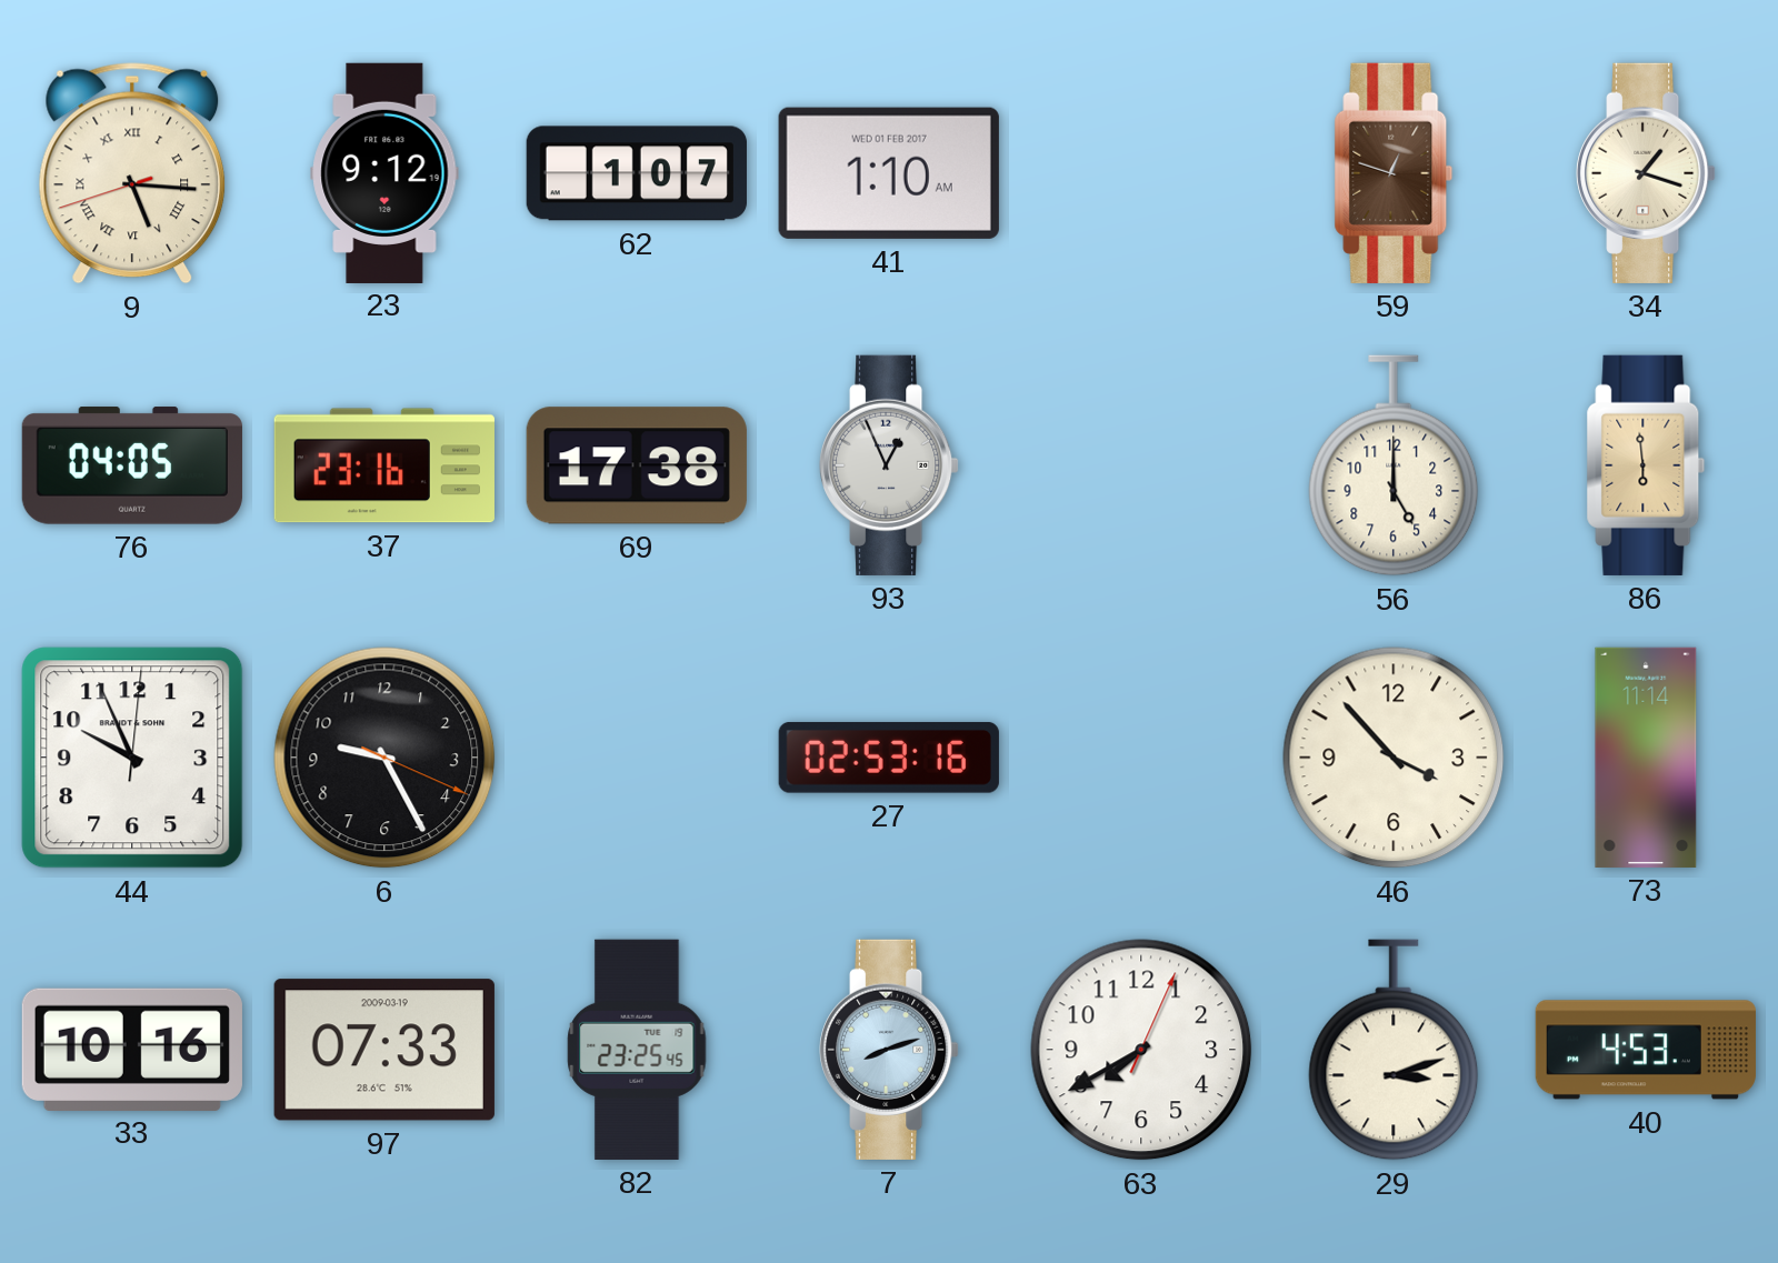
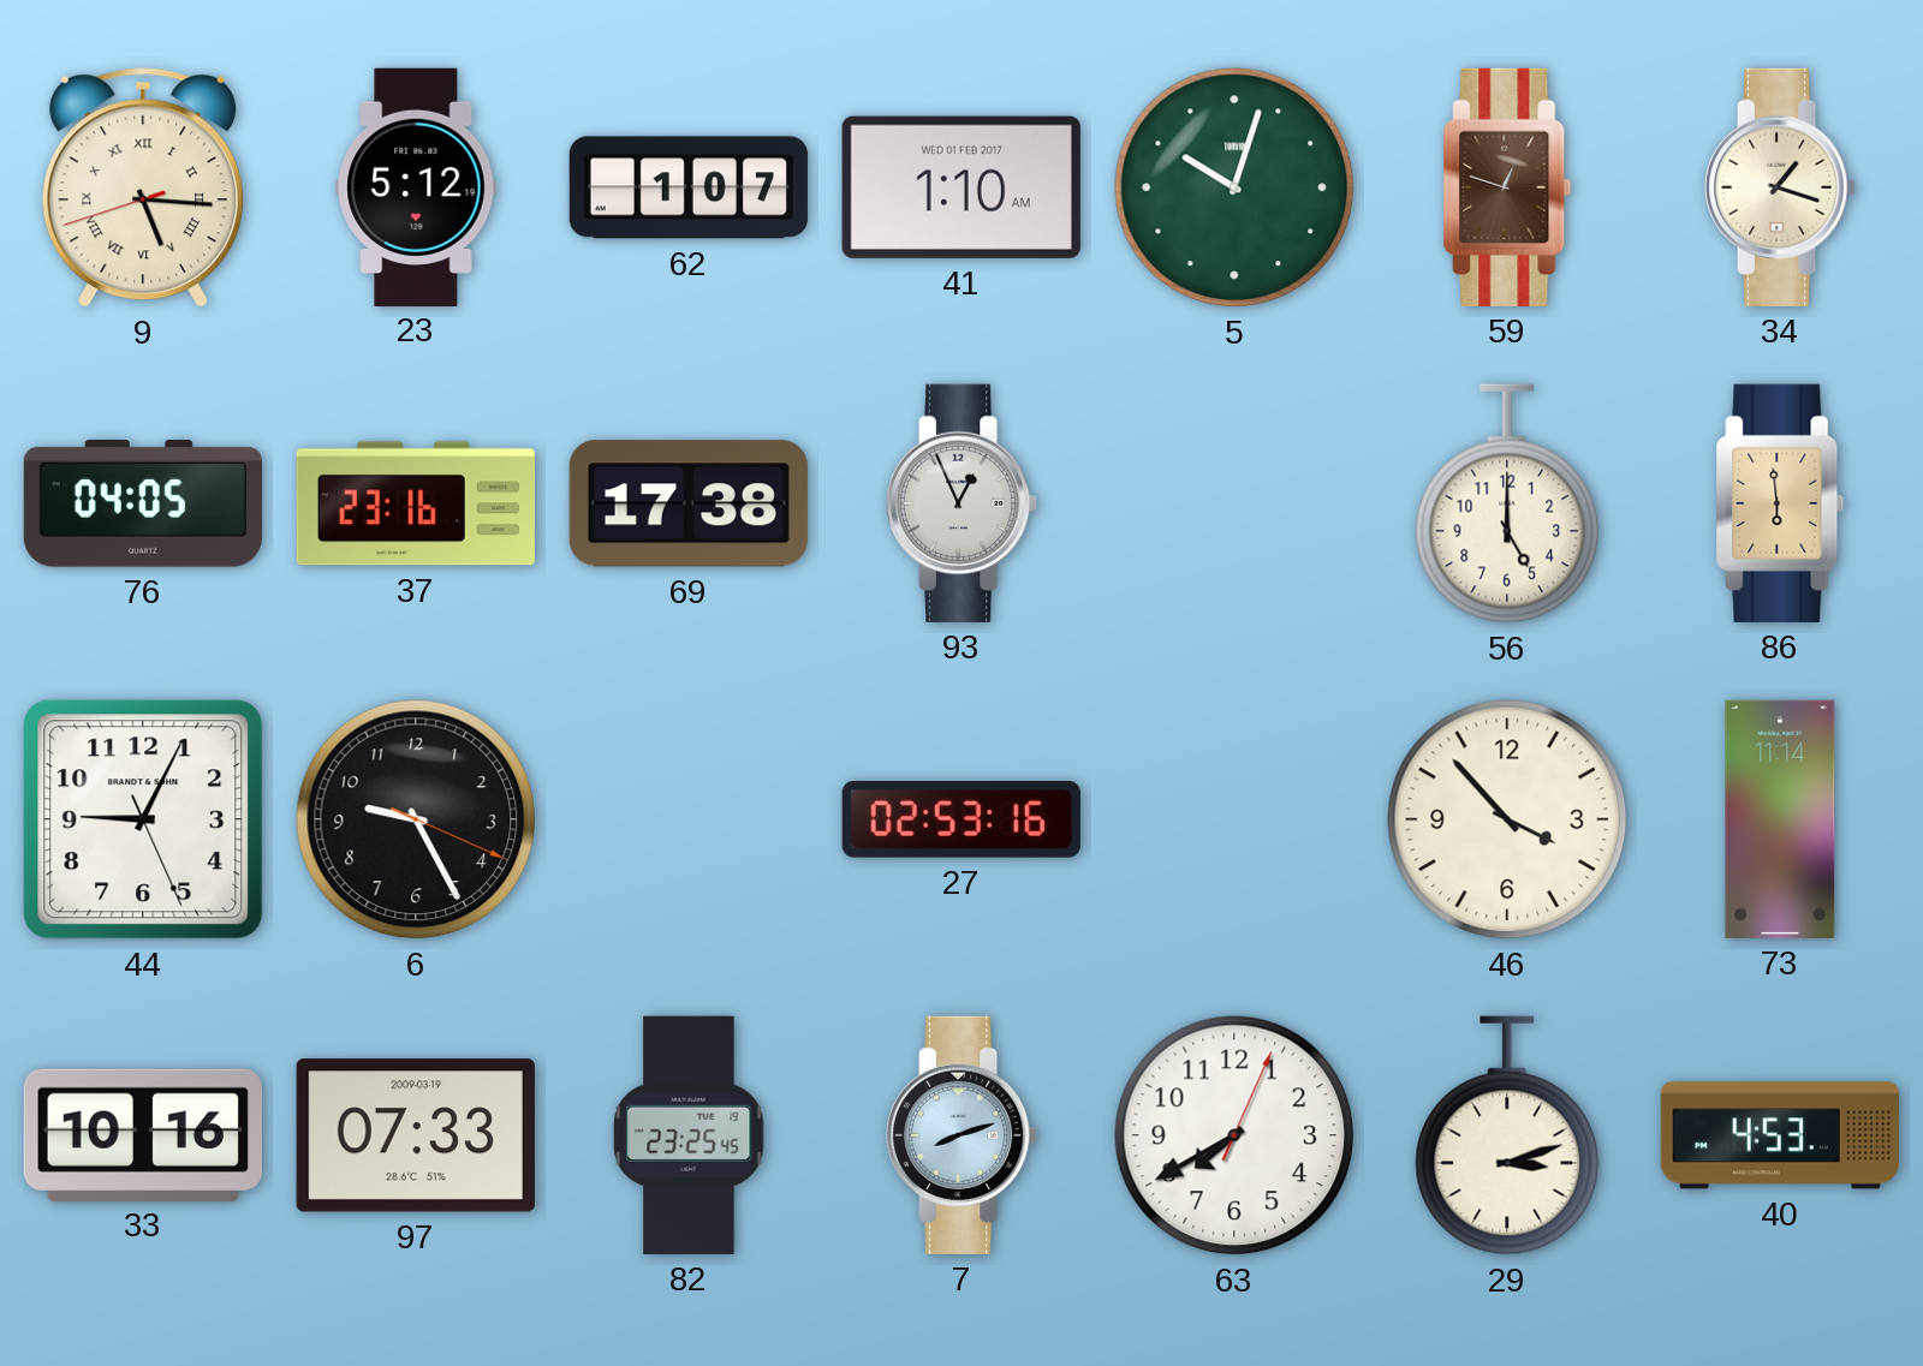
23: 9:12 -> 5:12
5: none -> 10:03
44: 9:56 -> 9:04
